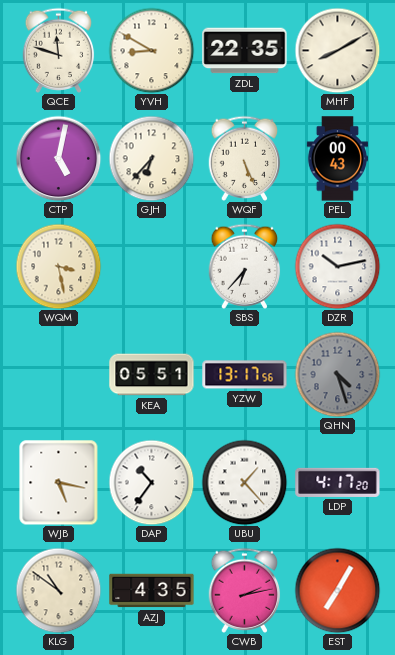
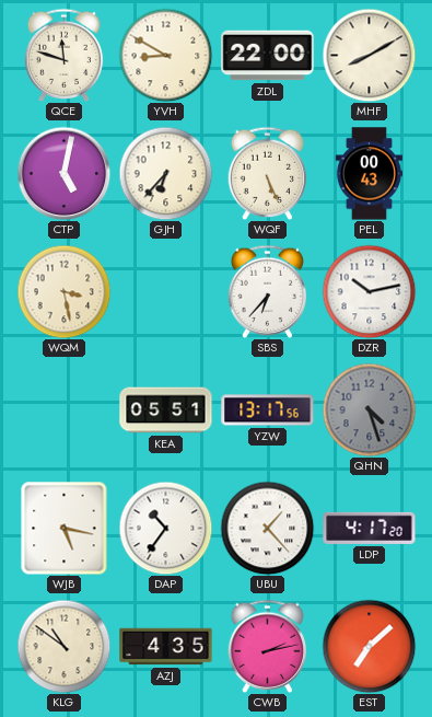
ZDL: 22:35 -> 22:00
EST: 7:05 -> 7:08
